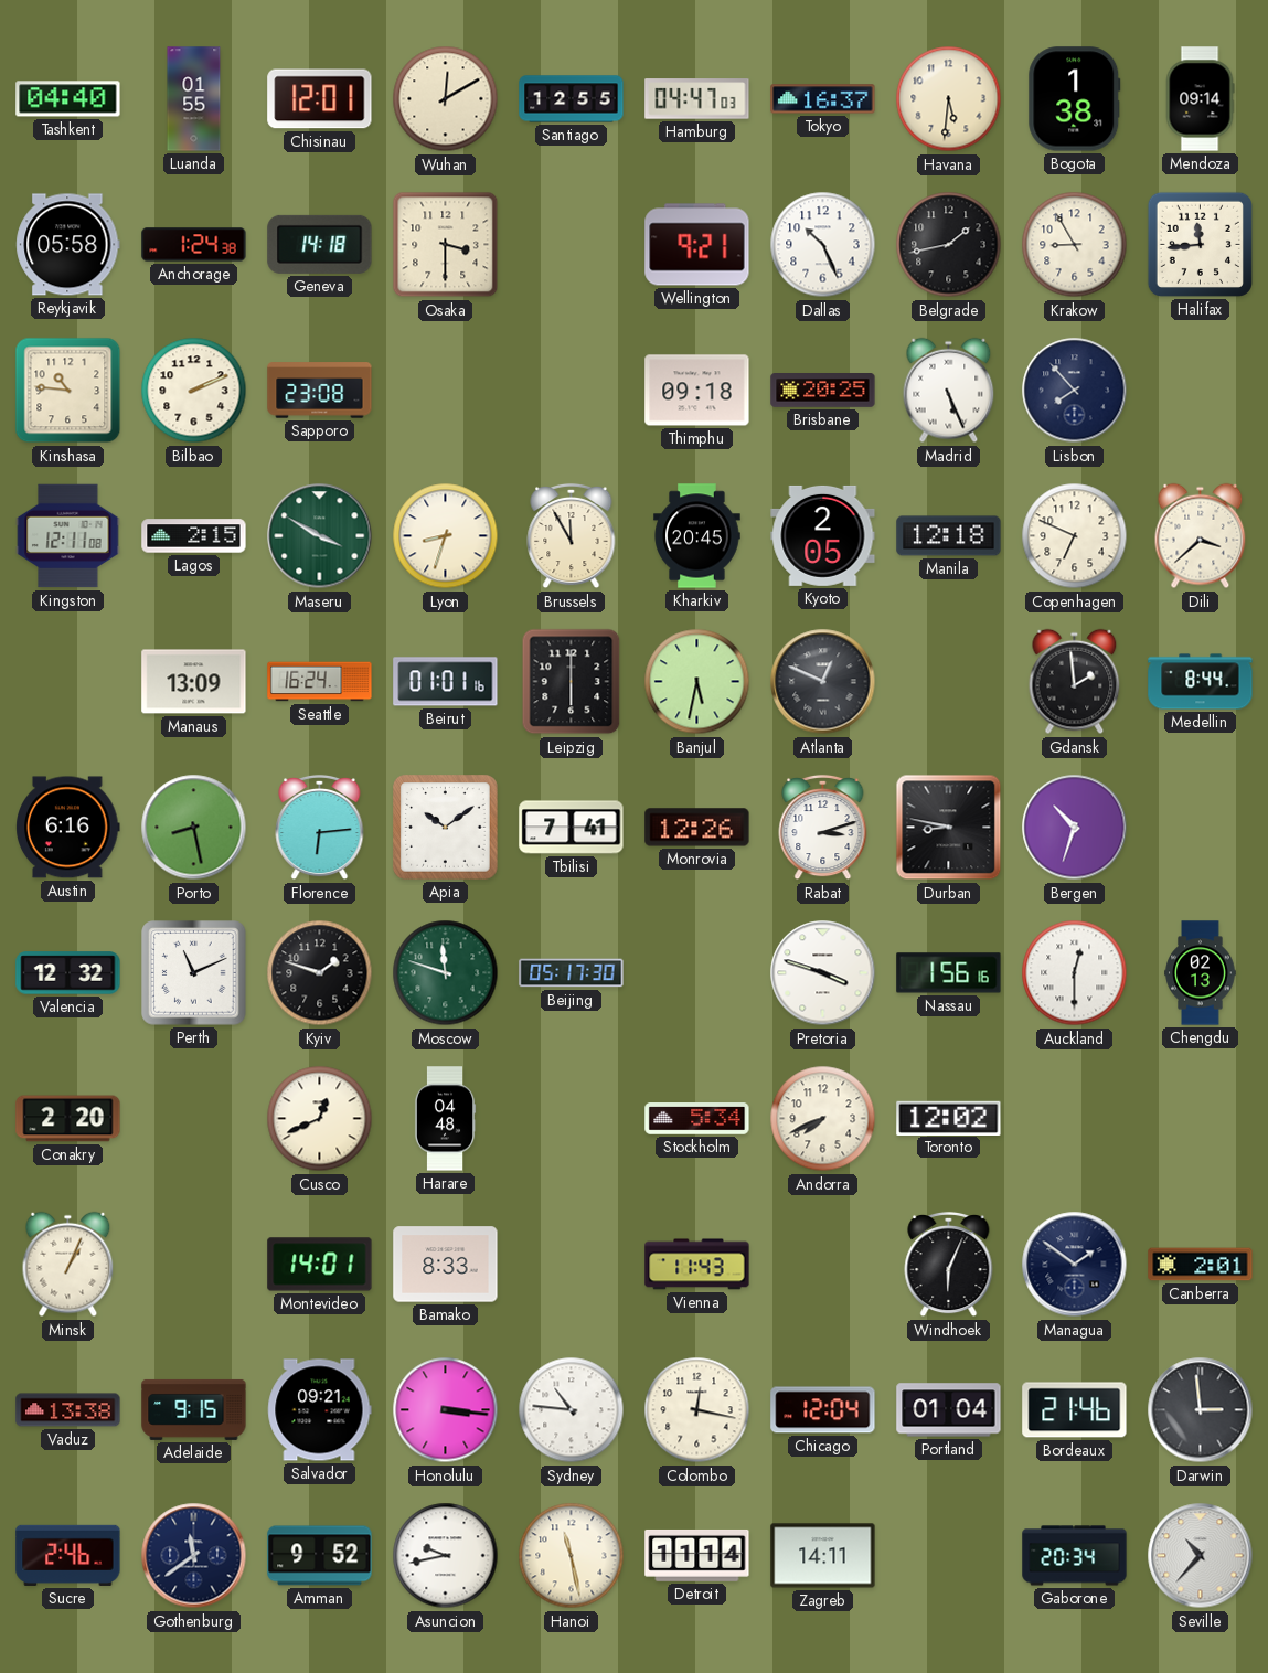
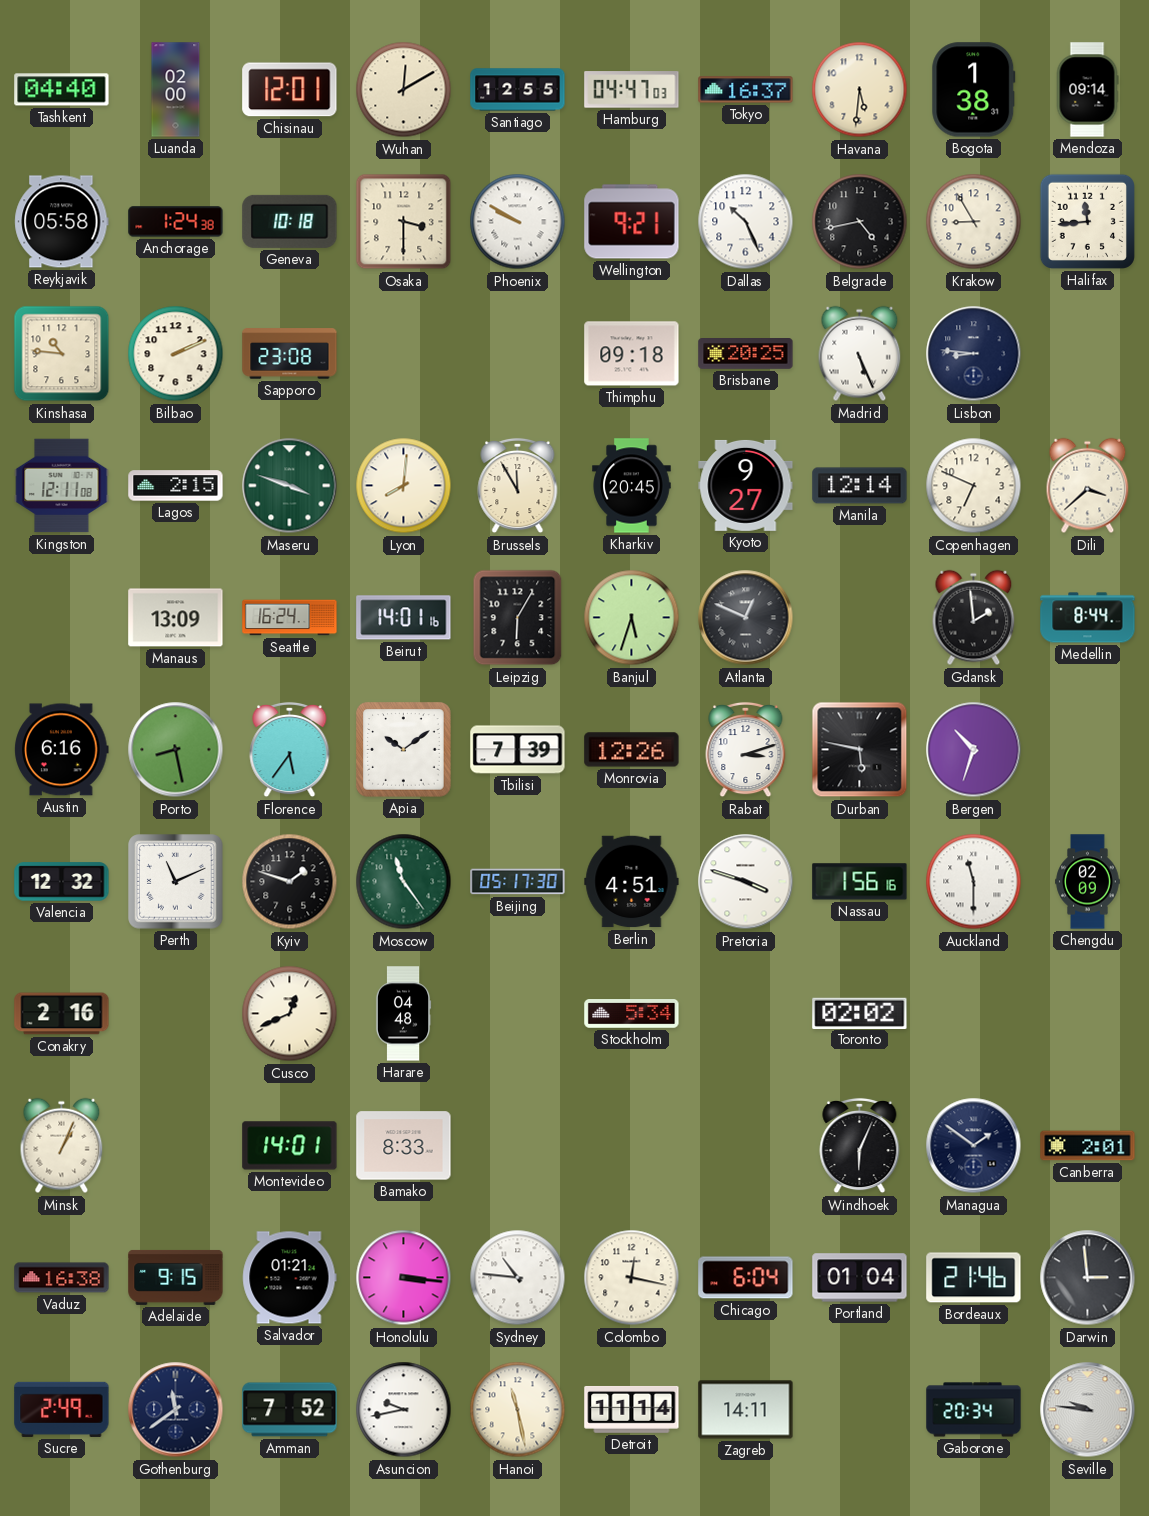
Luanda: 01:55 -> 02:00
Geneva: 14:18 -> 10:18
Phoenix: none -> 9:50
Belgrade: 1:43 -> 4:43
Lisbon: 7:53 -> 8:46
Maseru: 3:50 -> 3:48
Lyon: 8:33 -> 8:01
Kyoto: 2:05 -> 9:27
Manila: 12:18 -> 12:14
Beirut: 01:01 -> 14:01
Leipzig: 6:00 -> 6:05
Banjul: 5:32 -> 5:33
Florence: 6:14 -> 5:36
Tbilisi: 7:41 -> 7:39
Durban: 8:47 -> 5:47
Moscow: 11:48 -> 11:24
Berlin: none -> 4:51
Auckland: 12:30 -> 11:30
Chengdu: 02:13 -> 02:09
Conakry: 2:20 -> 2:16
Andorra: 7:41 -> none
Toronto: 12:02 -> 02:02
Vienna: 11:43 -> none
Vaduz: 13:38 -> 16:38
Salvador: 09:21 -> 01:21
Chicago: 12:04 -> 6:04
Sucre: 2:46 -> 2:49
Amman: 9:52 -> 7:52
Seville: 10:37 -> 9:46
